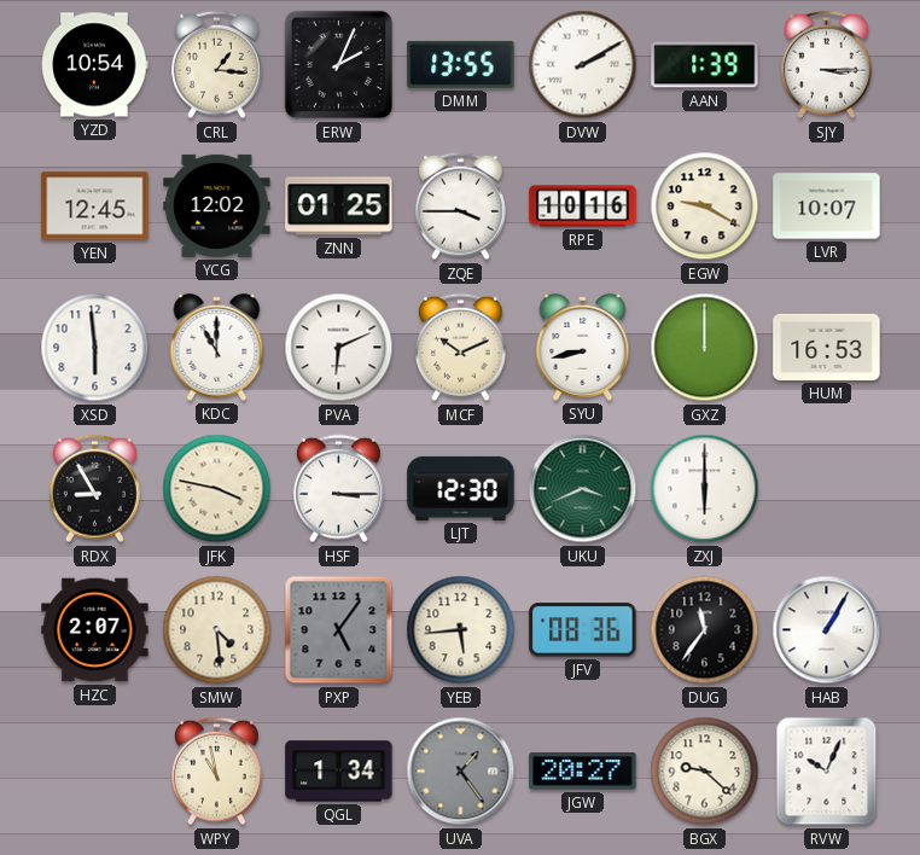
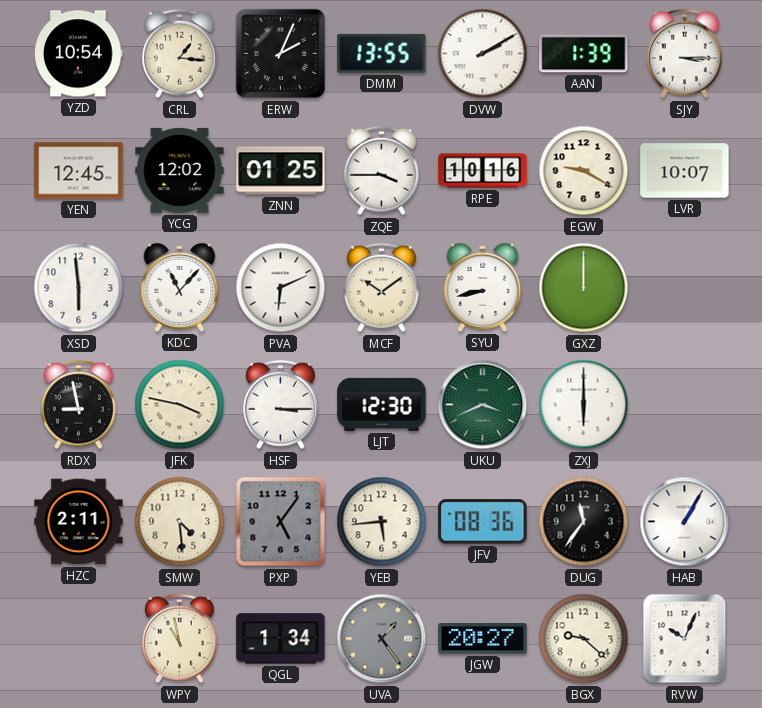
KDC: 11:00 -> 11:07
MCF: 10:11 -> 10:09
HUM: 16:53 -> none
RDX: 8:55 -> 8:58
HZC: 2:07 -> 2:11
